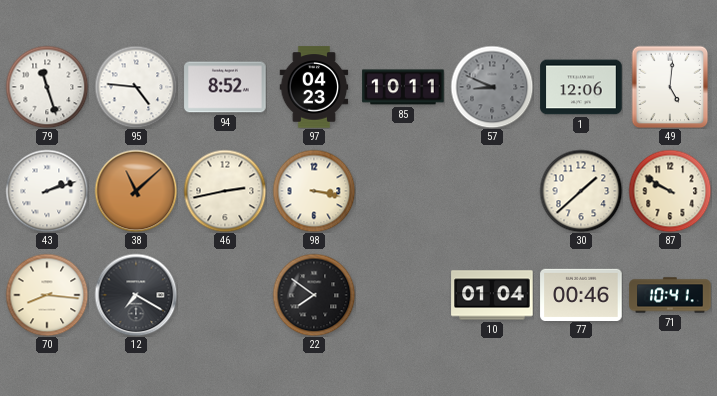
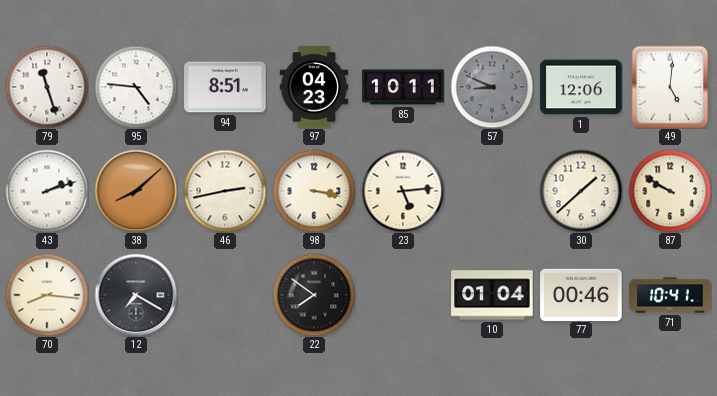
94: 8:52 -> 8:51
38: 11:08 -> 8:08
23: none -> 5:14
